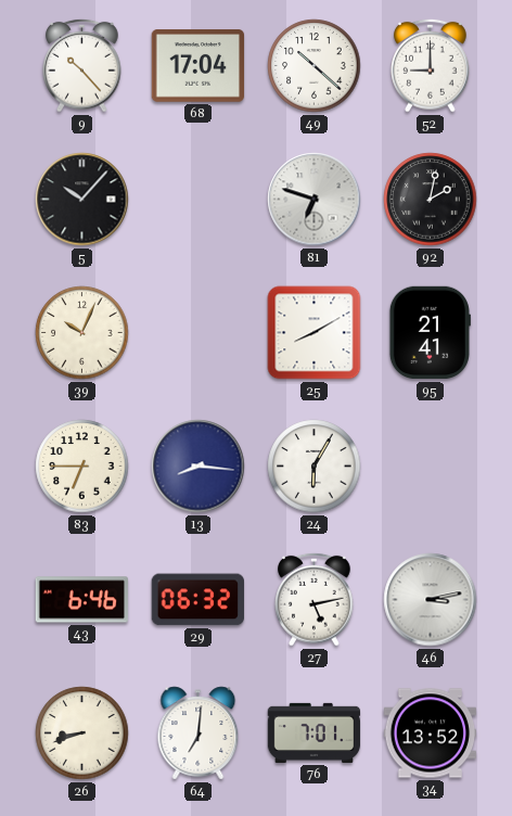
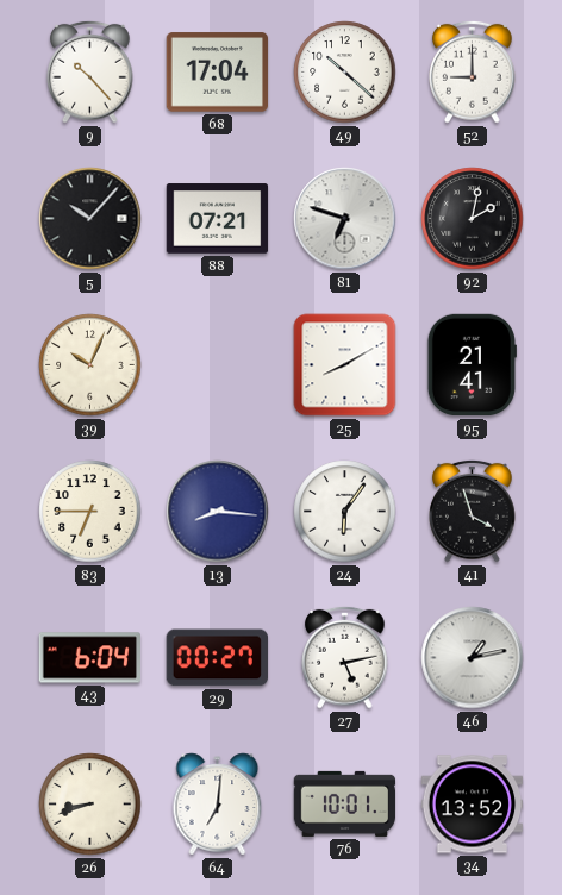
88: none -> 07:21
24: 6:05 -> 6:06
41: none -> 3:57
43: 6:46 -> 6:04
29: 06:32 -> 00:27
46: 3:13 -> 1:13
76: 7:01 -> 10:01
